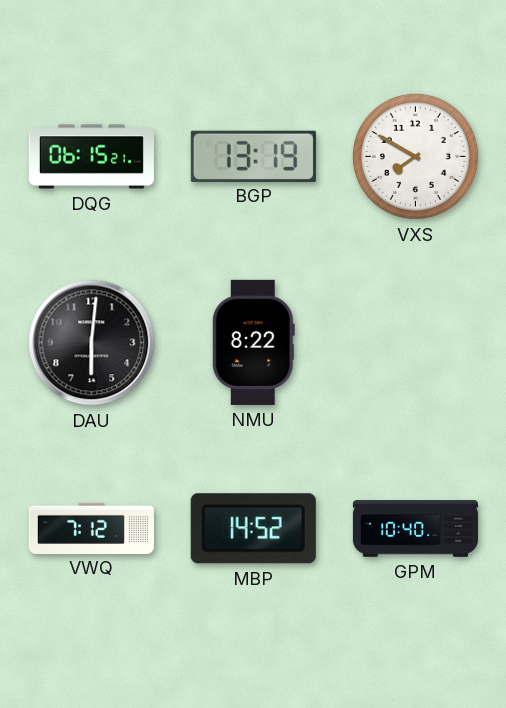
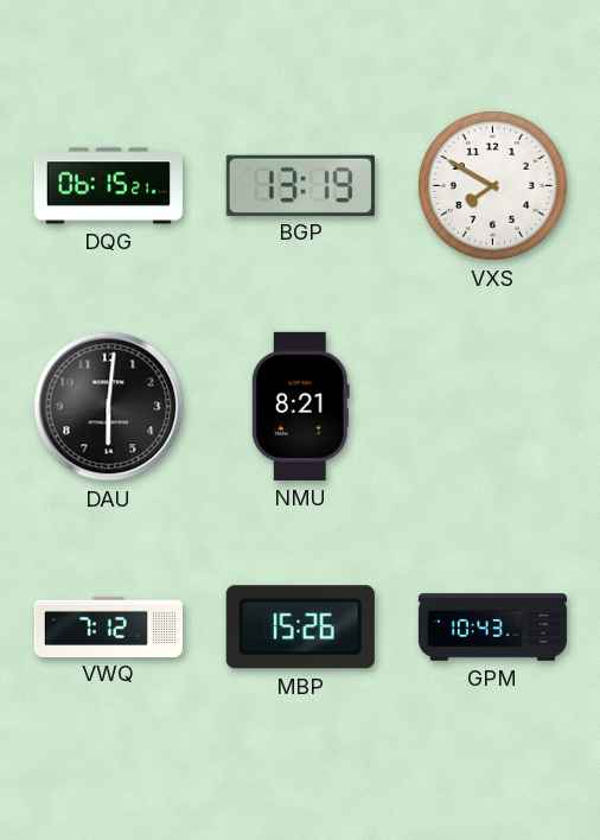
NMU: 8:22 -> 8:21
MBP: 14:52 -> 15:26
GPM: 10:40 -> 10:43
